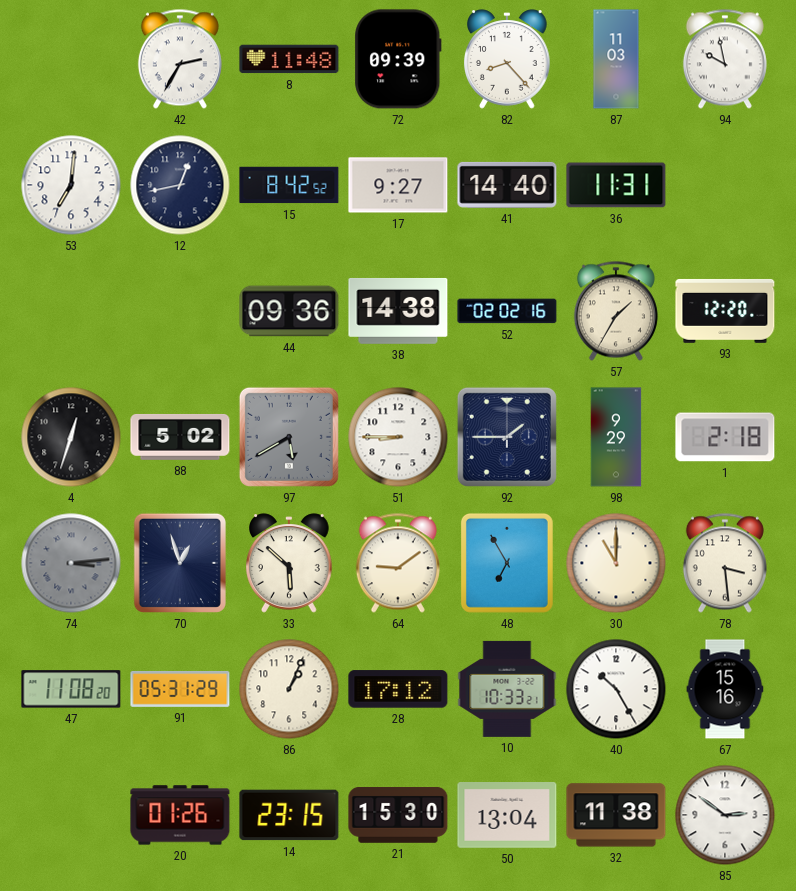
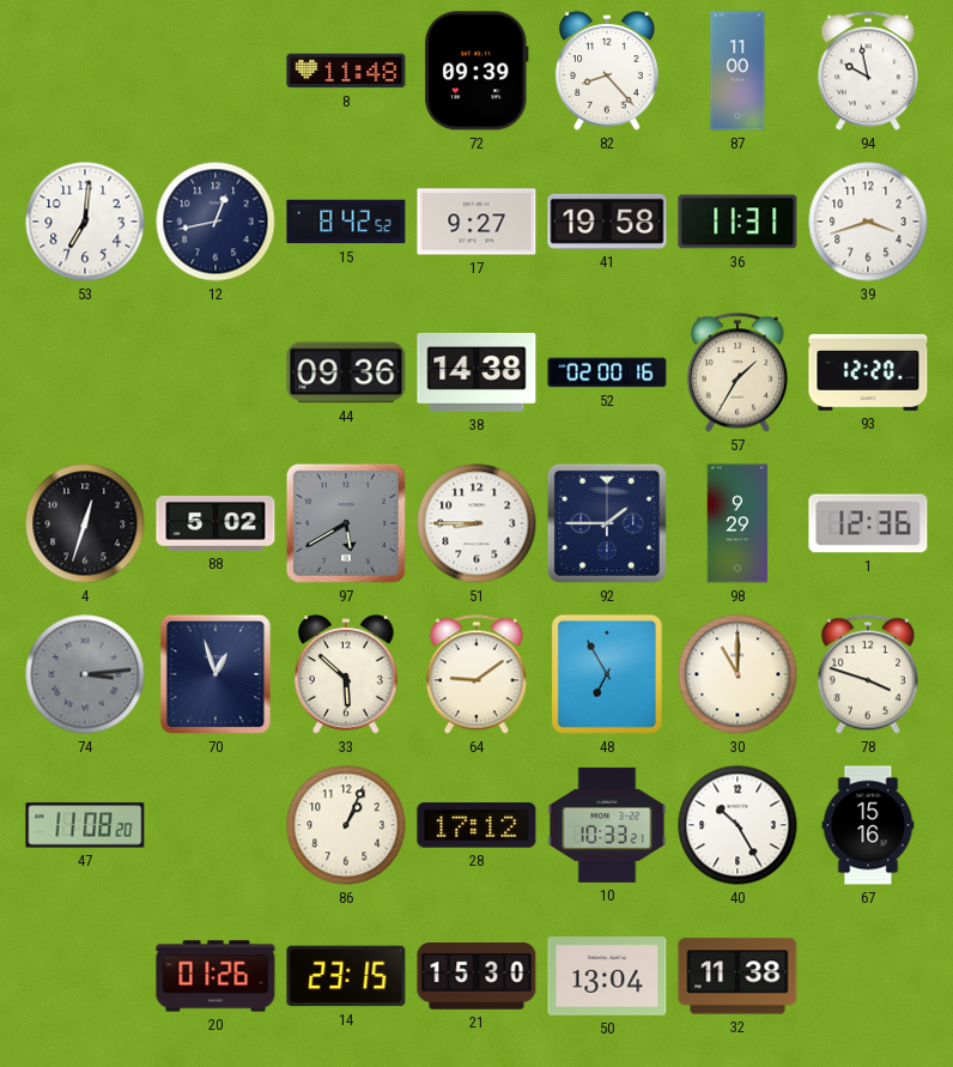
42: 2:35 -> none
87: 11:03 -> 11:00
41: 14:40 -> 19:58
39: none -> 3:42
52: 02:02 -> 02:00
1: 2:18 -> 12:36
78: 3:29 -> 3:48
91: 05:31 -> none
85: 2:51 -> none
